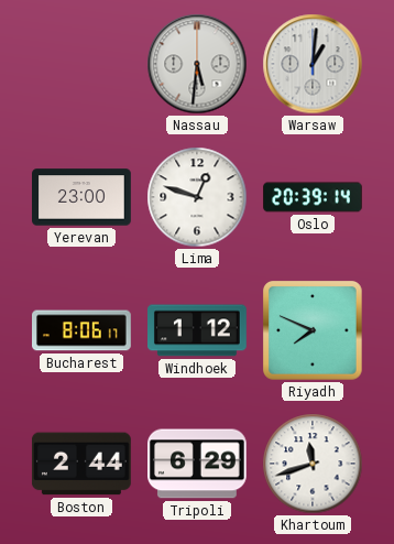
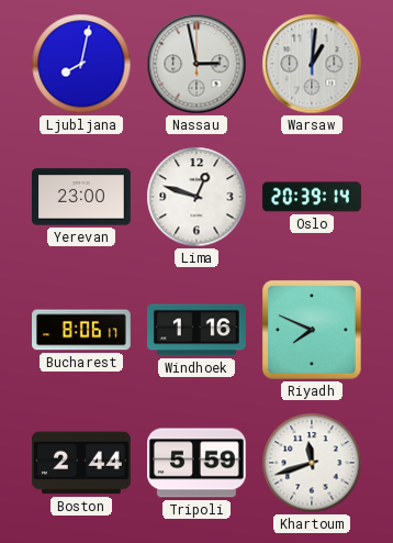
Ljubljana: none -> 8:02
Nassau: 5:31 -> 2:58
Windhoek: 1:12 -> 1:16
Tripoli: 6:29 -> 5:59
